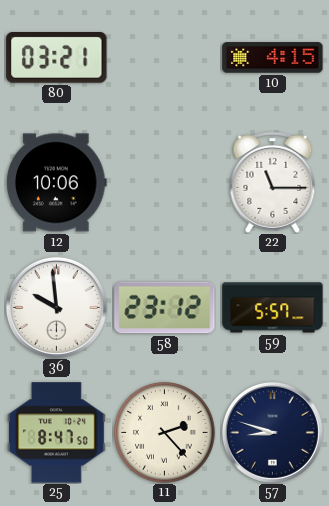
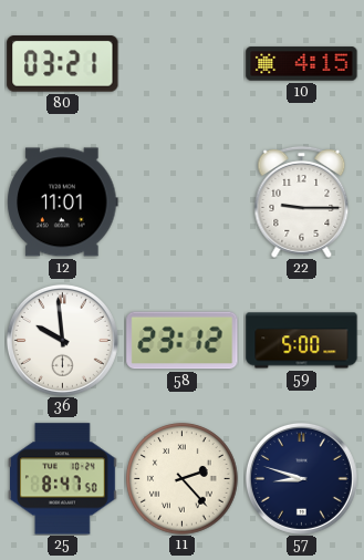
12: 10:06 -> 11:01
22: 11:15 -> 9:15
59: 5:57 -> 5:00
